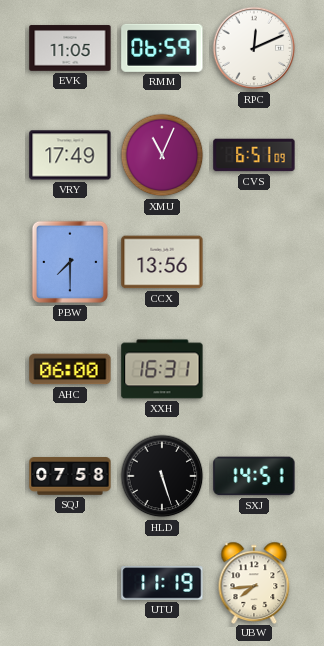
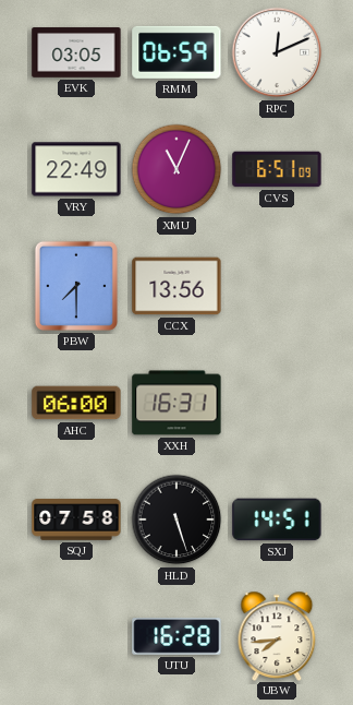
EVK: 11:05 -> 03:05
VRY: 17:49 -> 22:49
UTU: 11:19 -> 16:28
